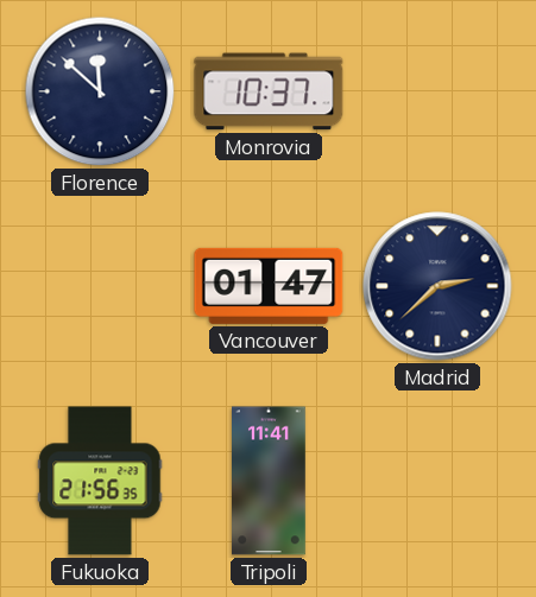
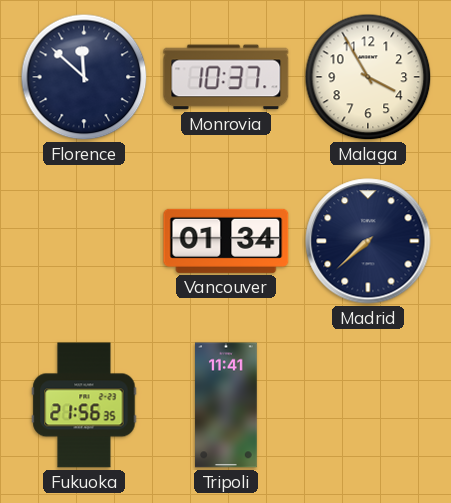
Malaga: none -> 3:55
Vancouver: 01:47 -> 01:34
Madrid: 2:38 -> 7:38
